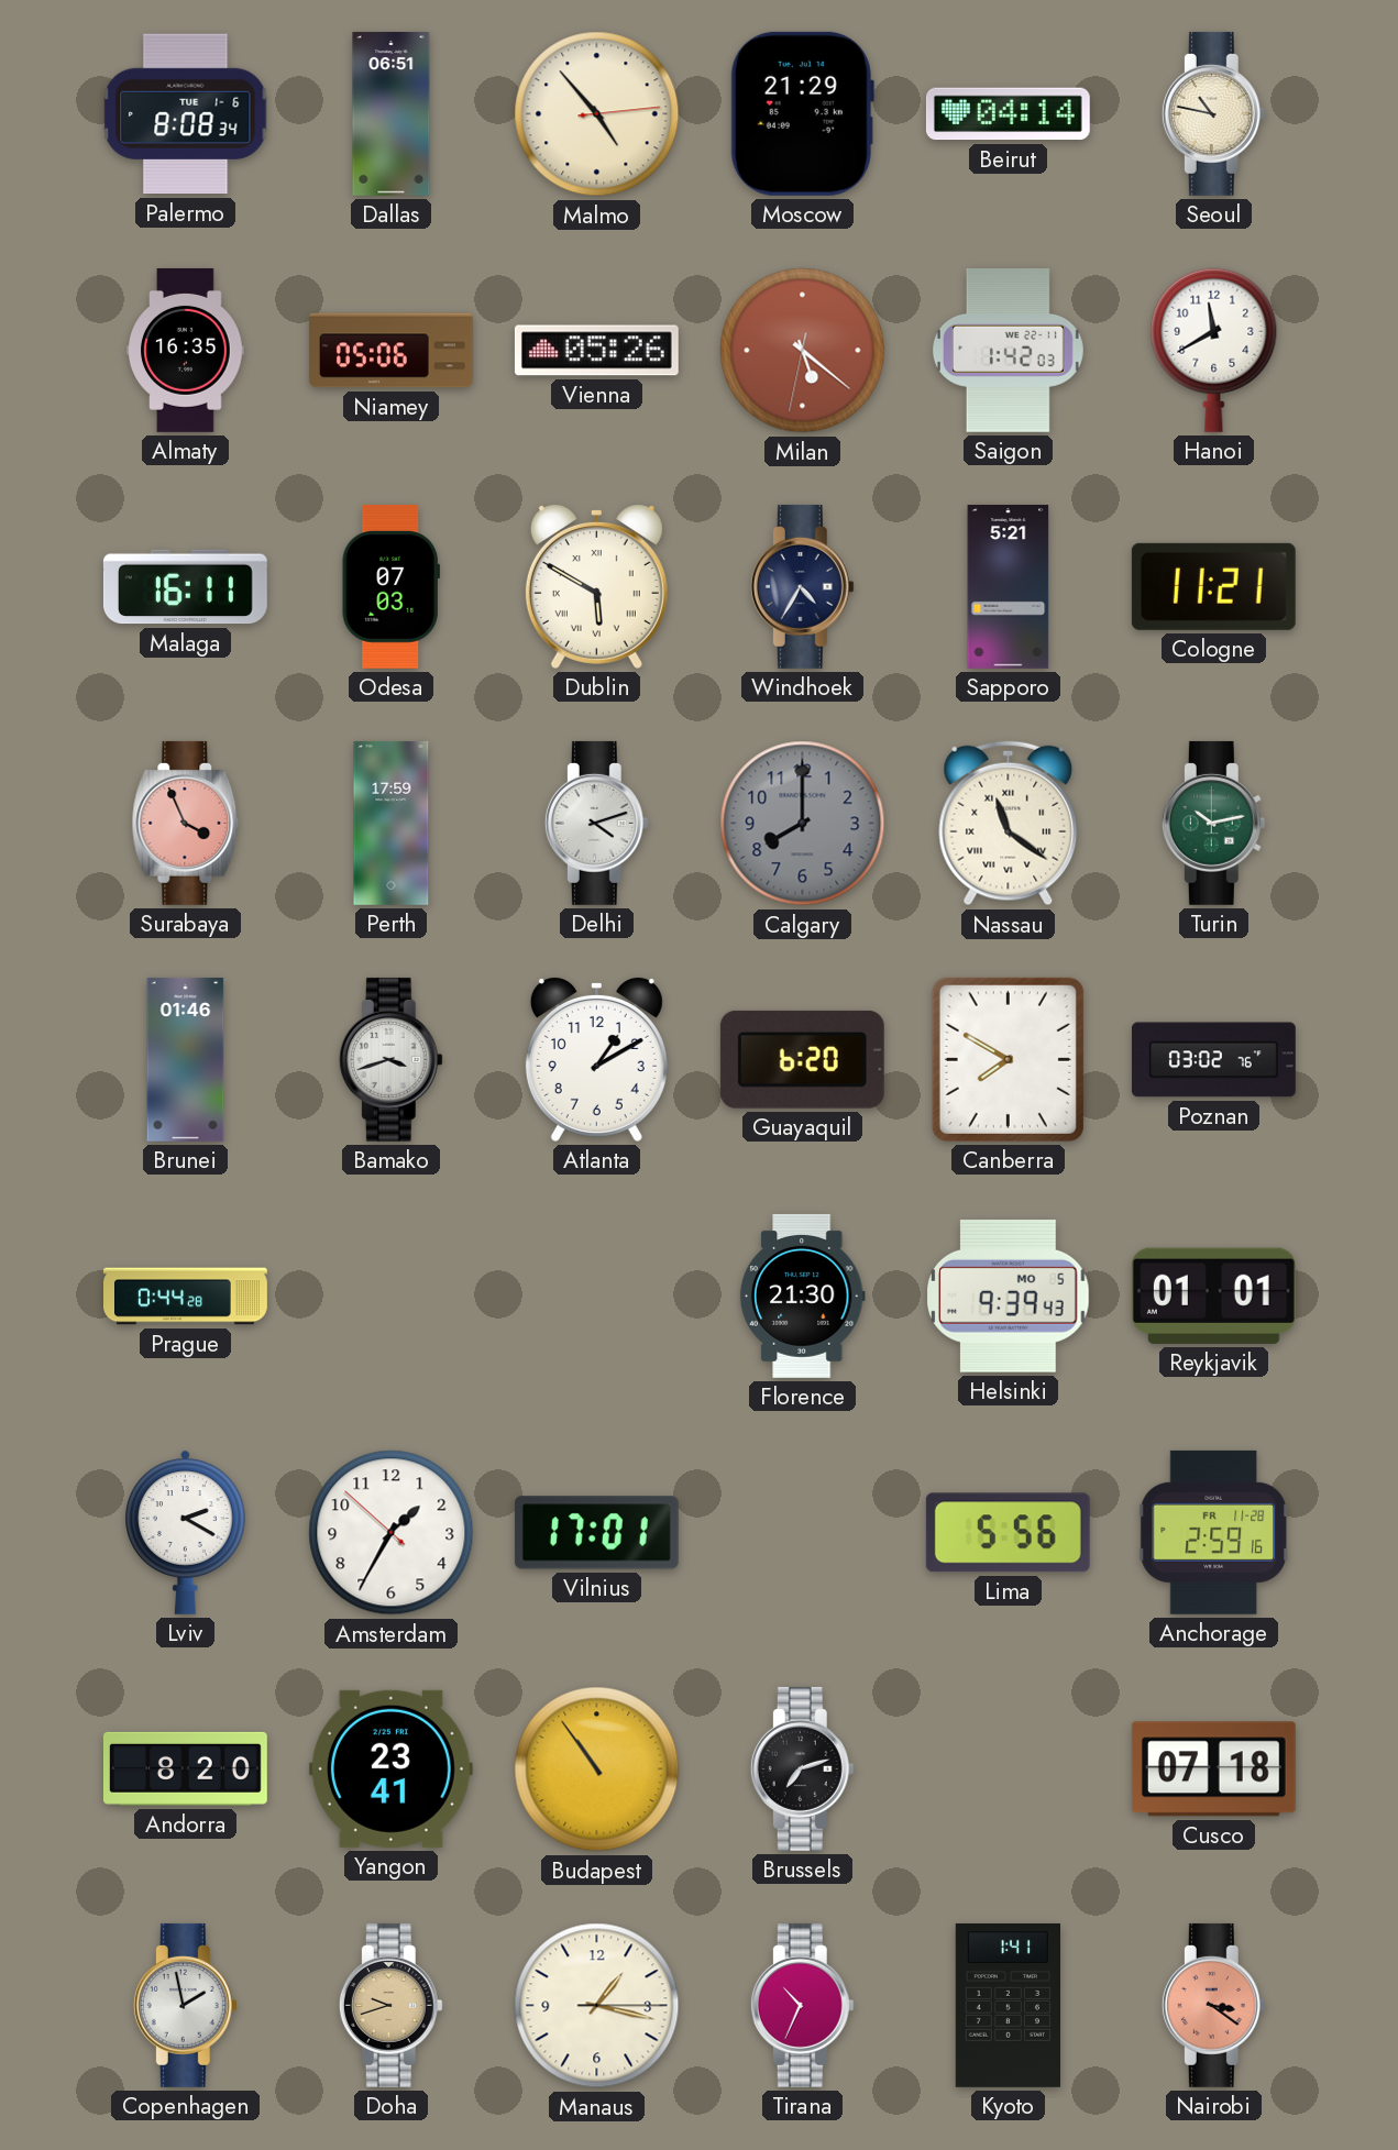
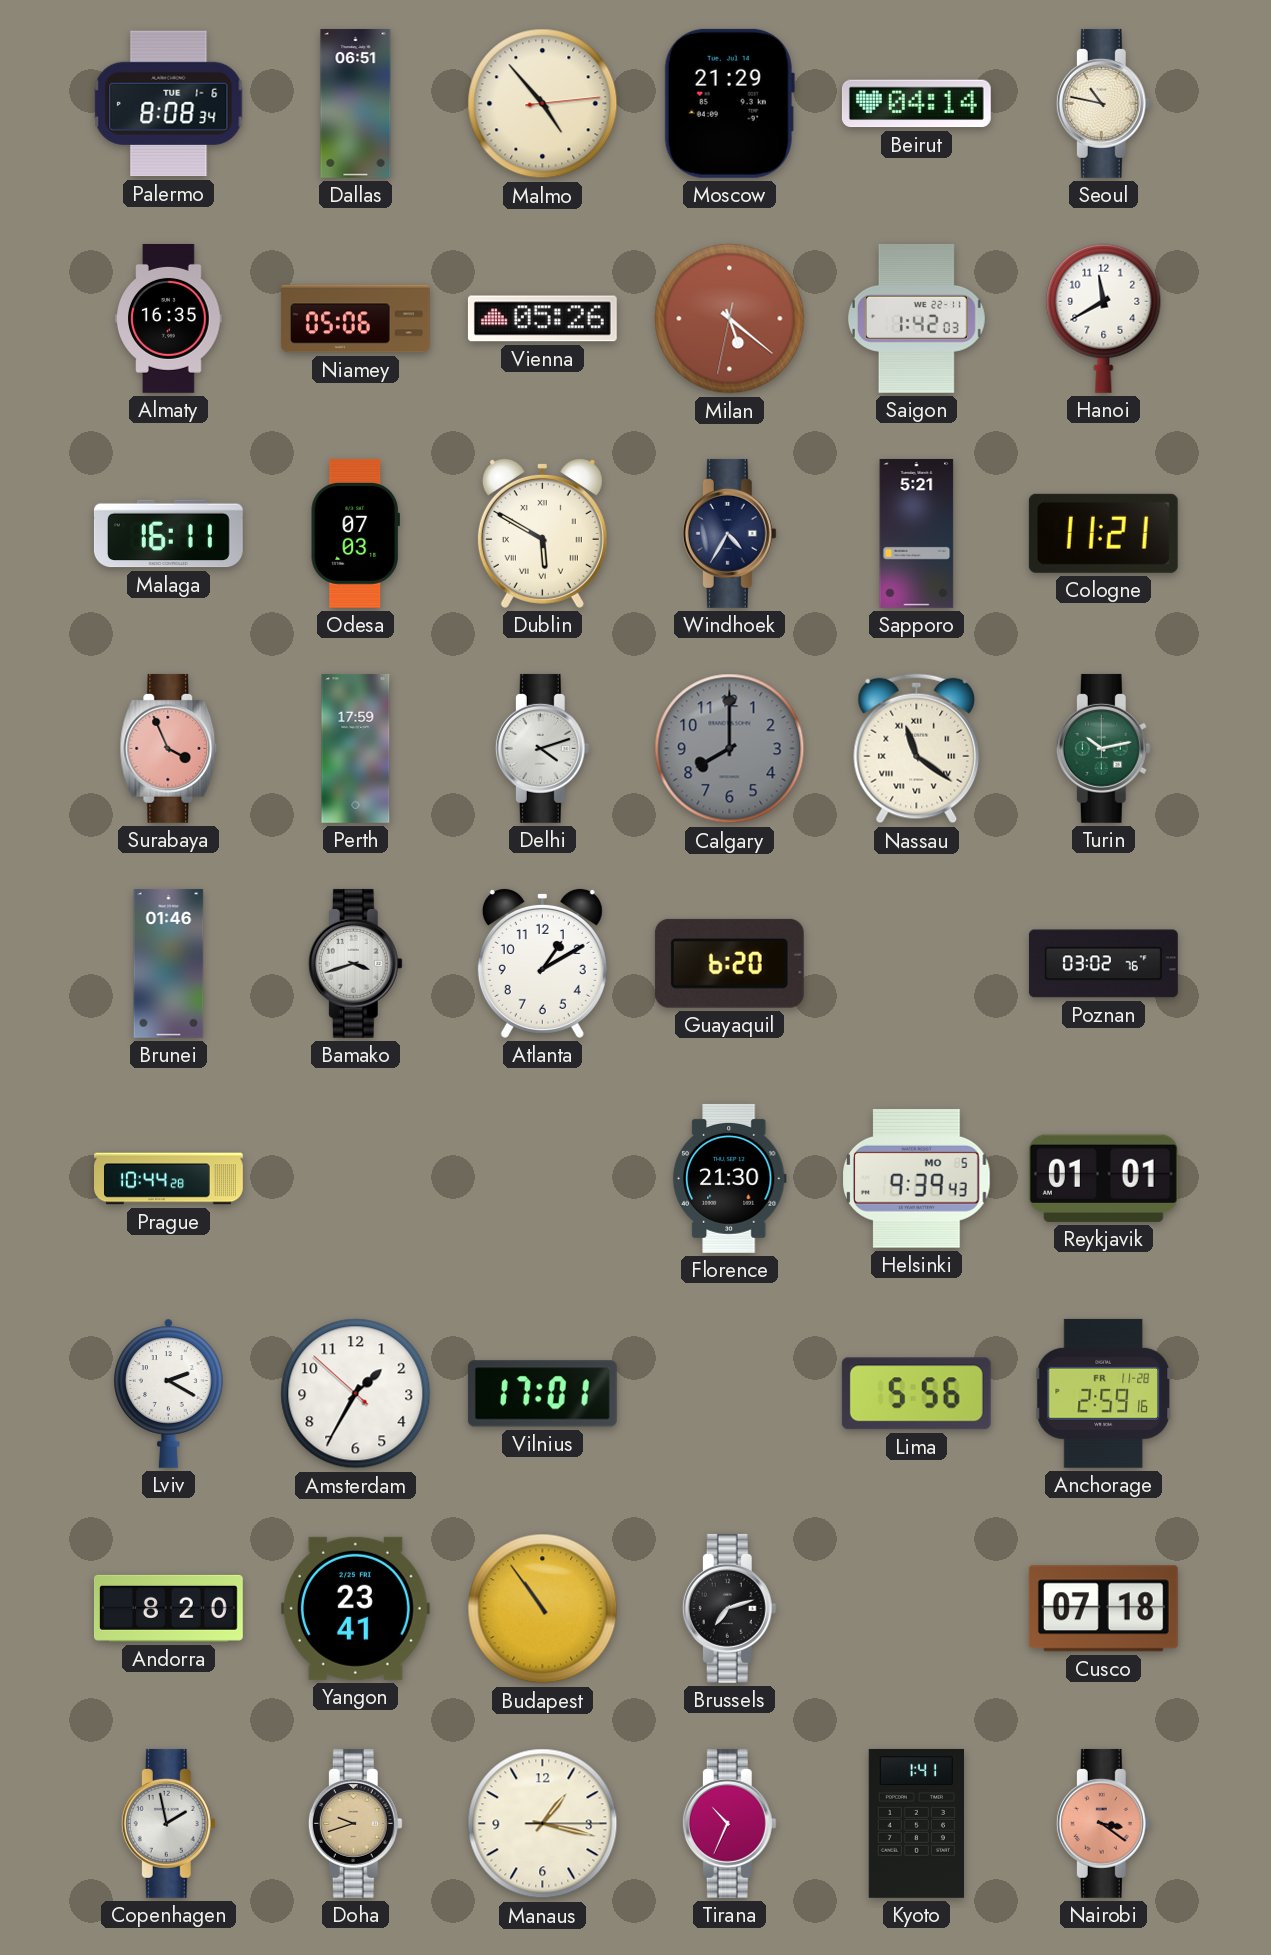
Canberra: 7:50 -> none
Prague: 0:44 -> 10:44
